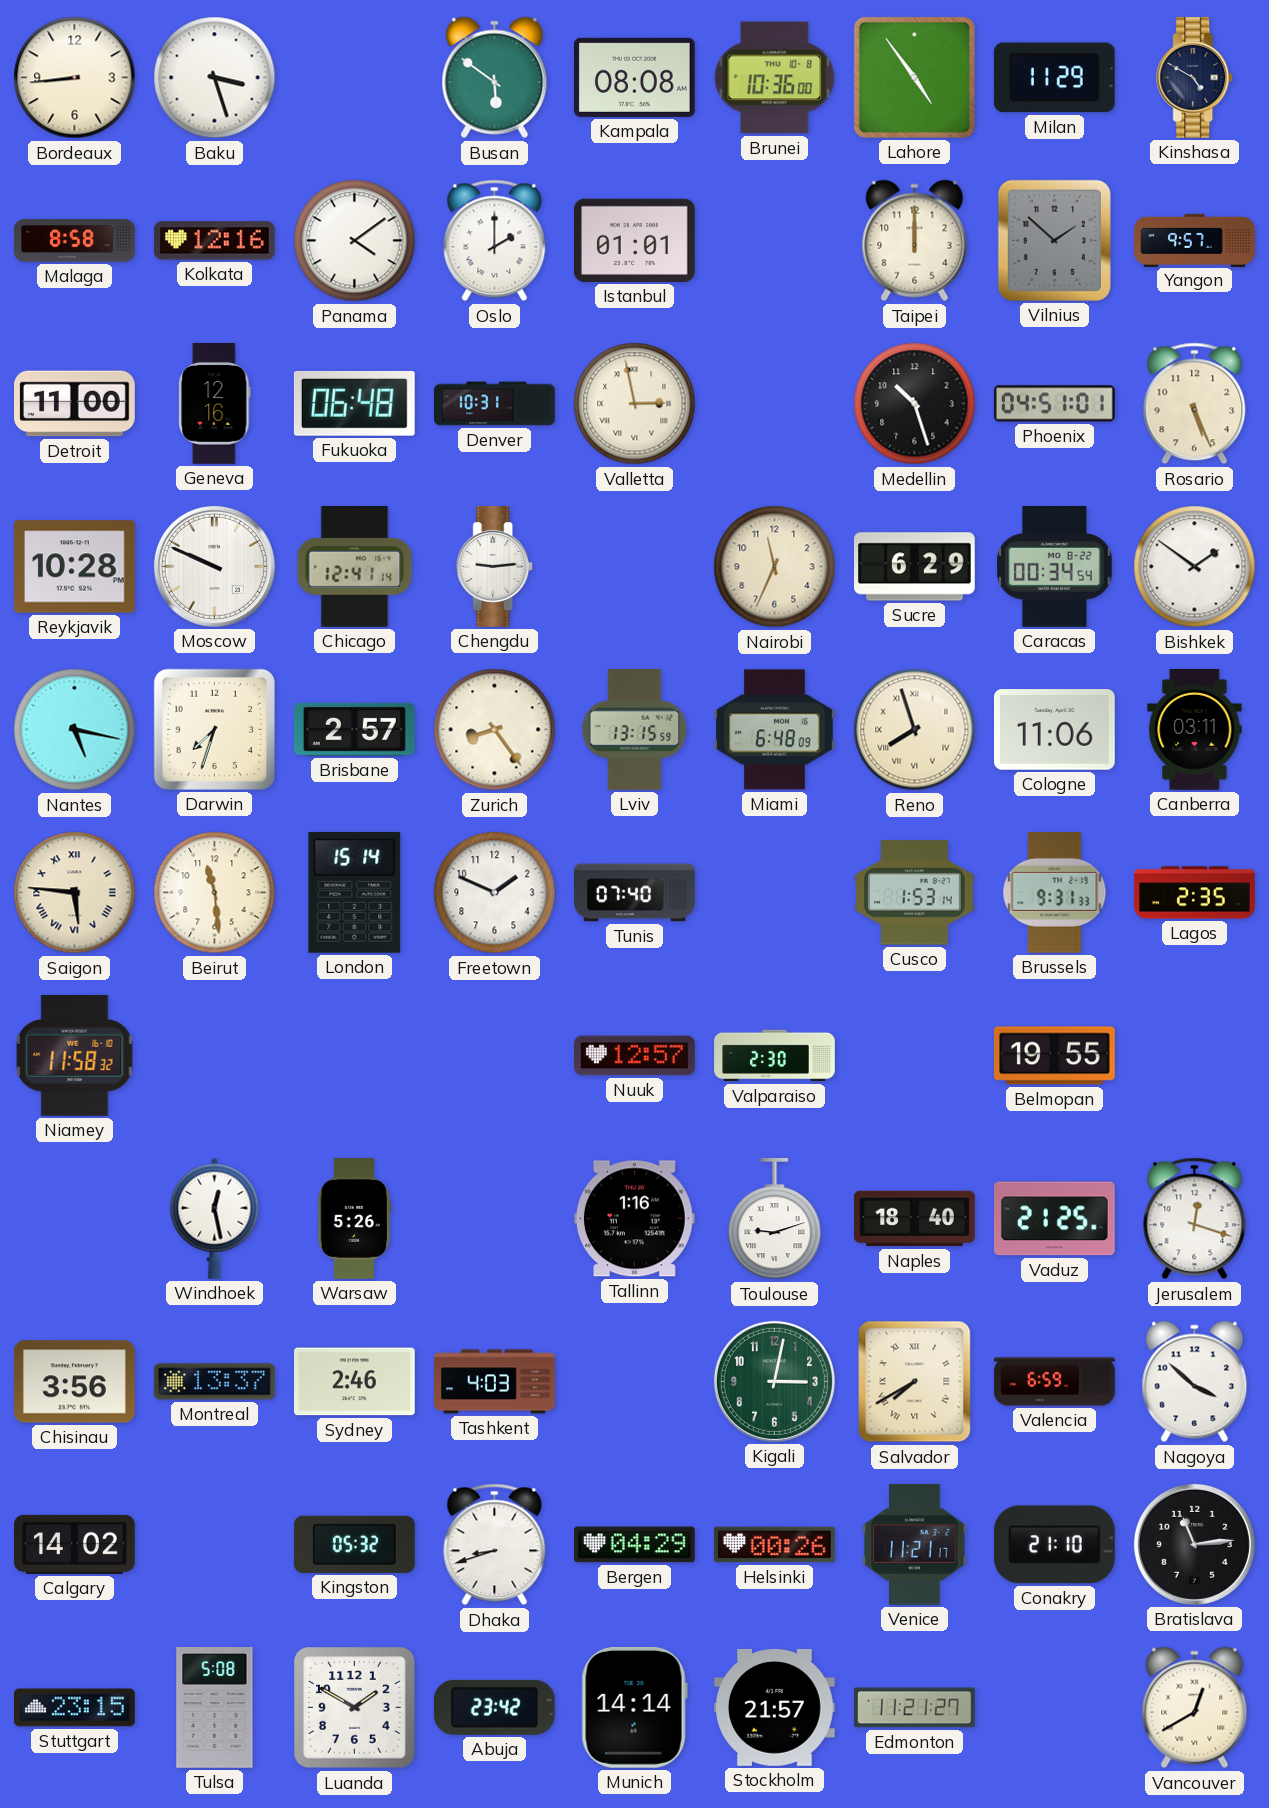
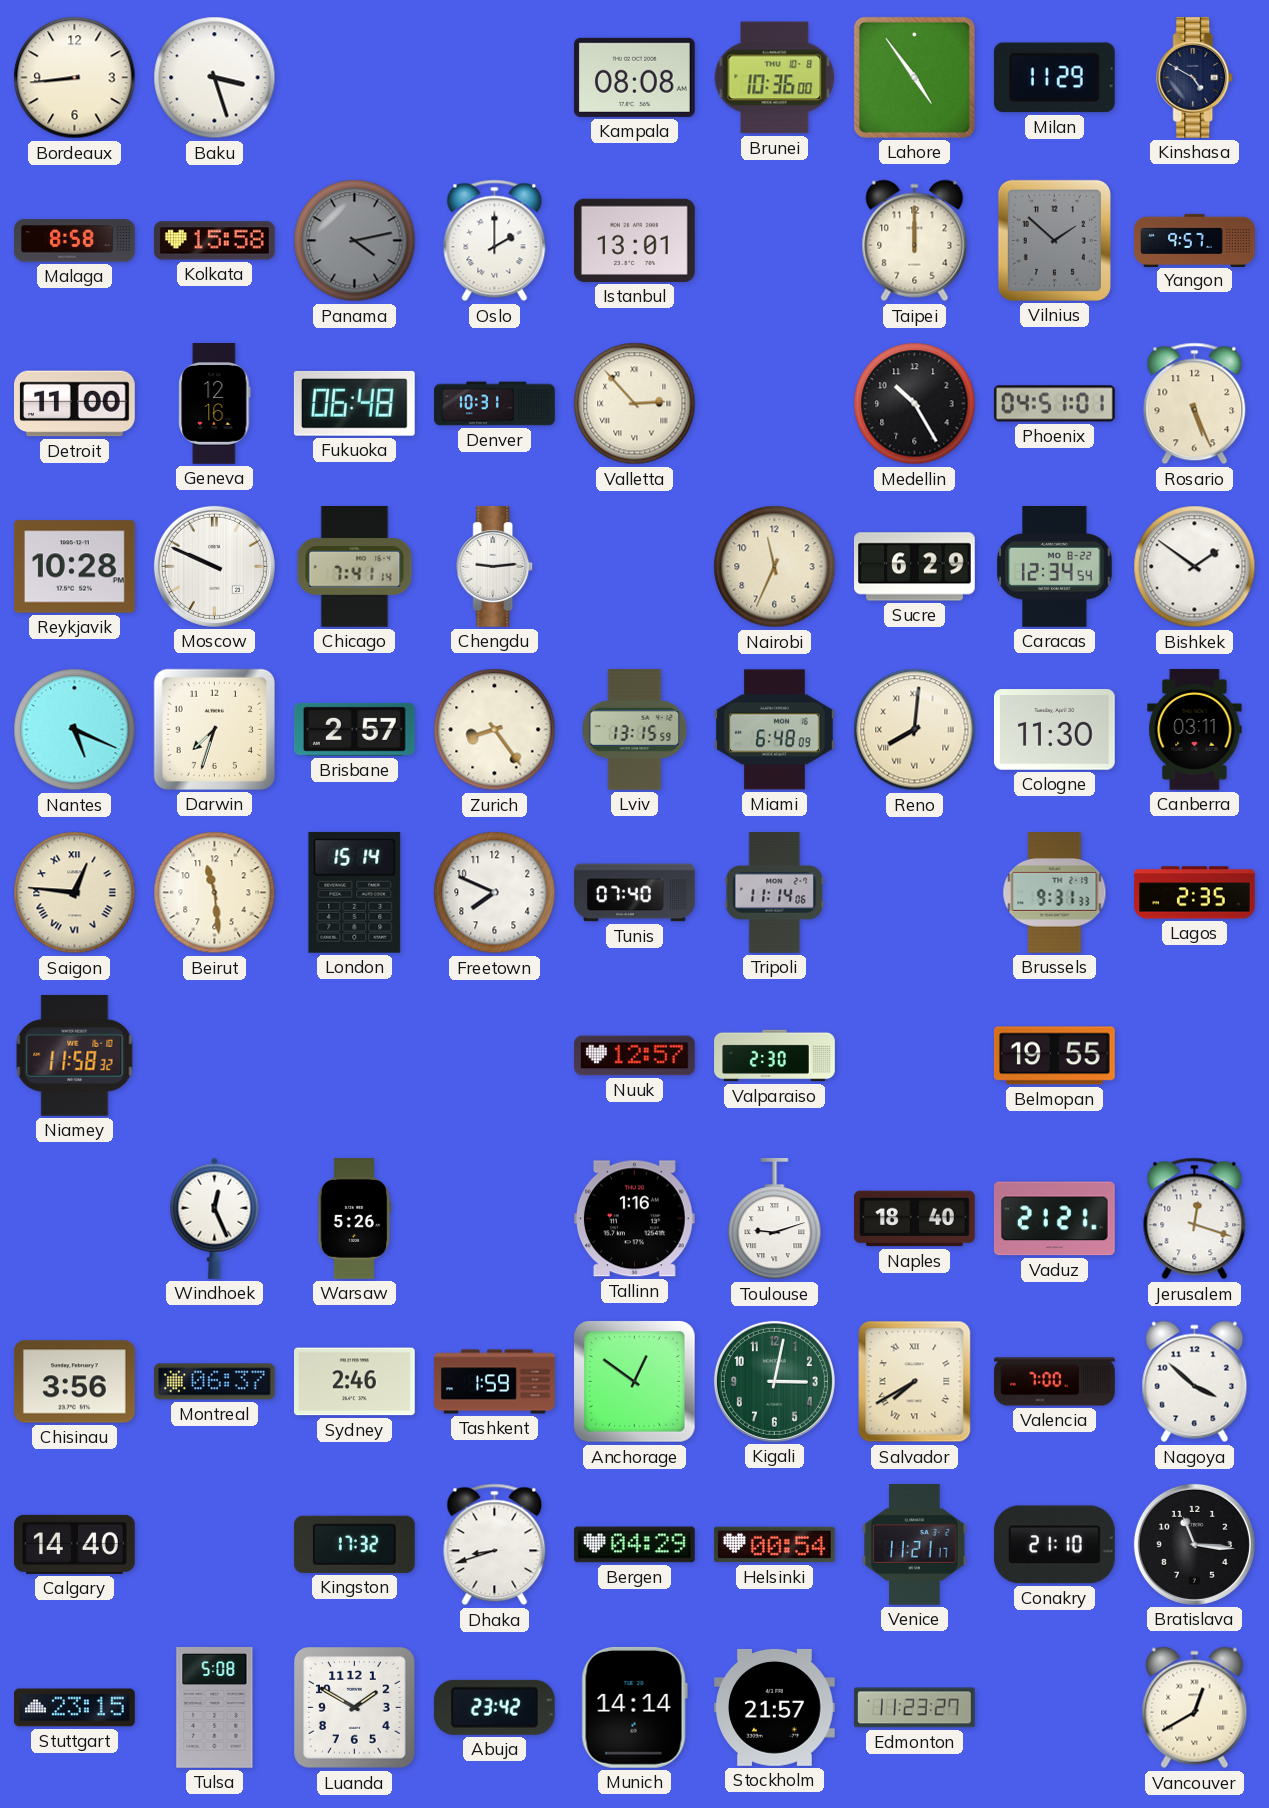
Busan: 5:51 -> none
Kolkata: 12:16 -> 15:58
Panama: 4:09 -> 4:13
Panama dial: white -> grey
Istanbul: 01:01 -> 13:01
Valletta: 2:58 -> 2:53
Medellin: 10:27 -> 10:25
Chicago: 12:41 -> 7:41
Caracas: 00:34 -> 12:34
Nantes: 5:17 -> 5:19
Reno: 7:57 -> 8:01
Cologne: 11:06 -> 11:30
Saigon: 5:46 -> 12:46
Freetown: 1:49 -> 7:49
Tripoli: none -> 11:14
Cusco: 1:53 -> none
Windhoek: 12:28 -> 12:26
Vaduz: 21:25 -> 21:21
Montreal: 13:37 -> 06:37
Tashkent: 4:03 -> 1:59
Anchorage: none -> 12:51
Valencia: 6:59 -> 7:00
Calgary: 14:02 -> 14:40
Kingston: 05:32 -> 17:32
Helsinki: 00:26 -> 00:54
Bratislava: 11:14 -> 11:16
Edmonton: 11:21 -> 11:23
